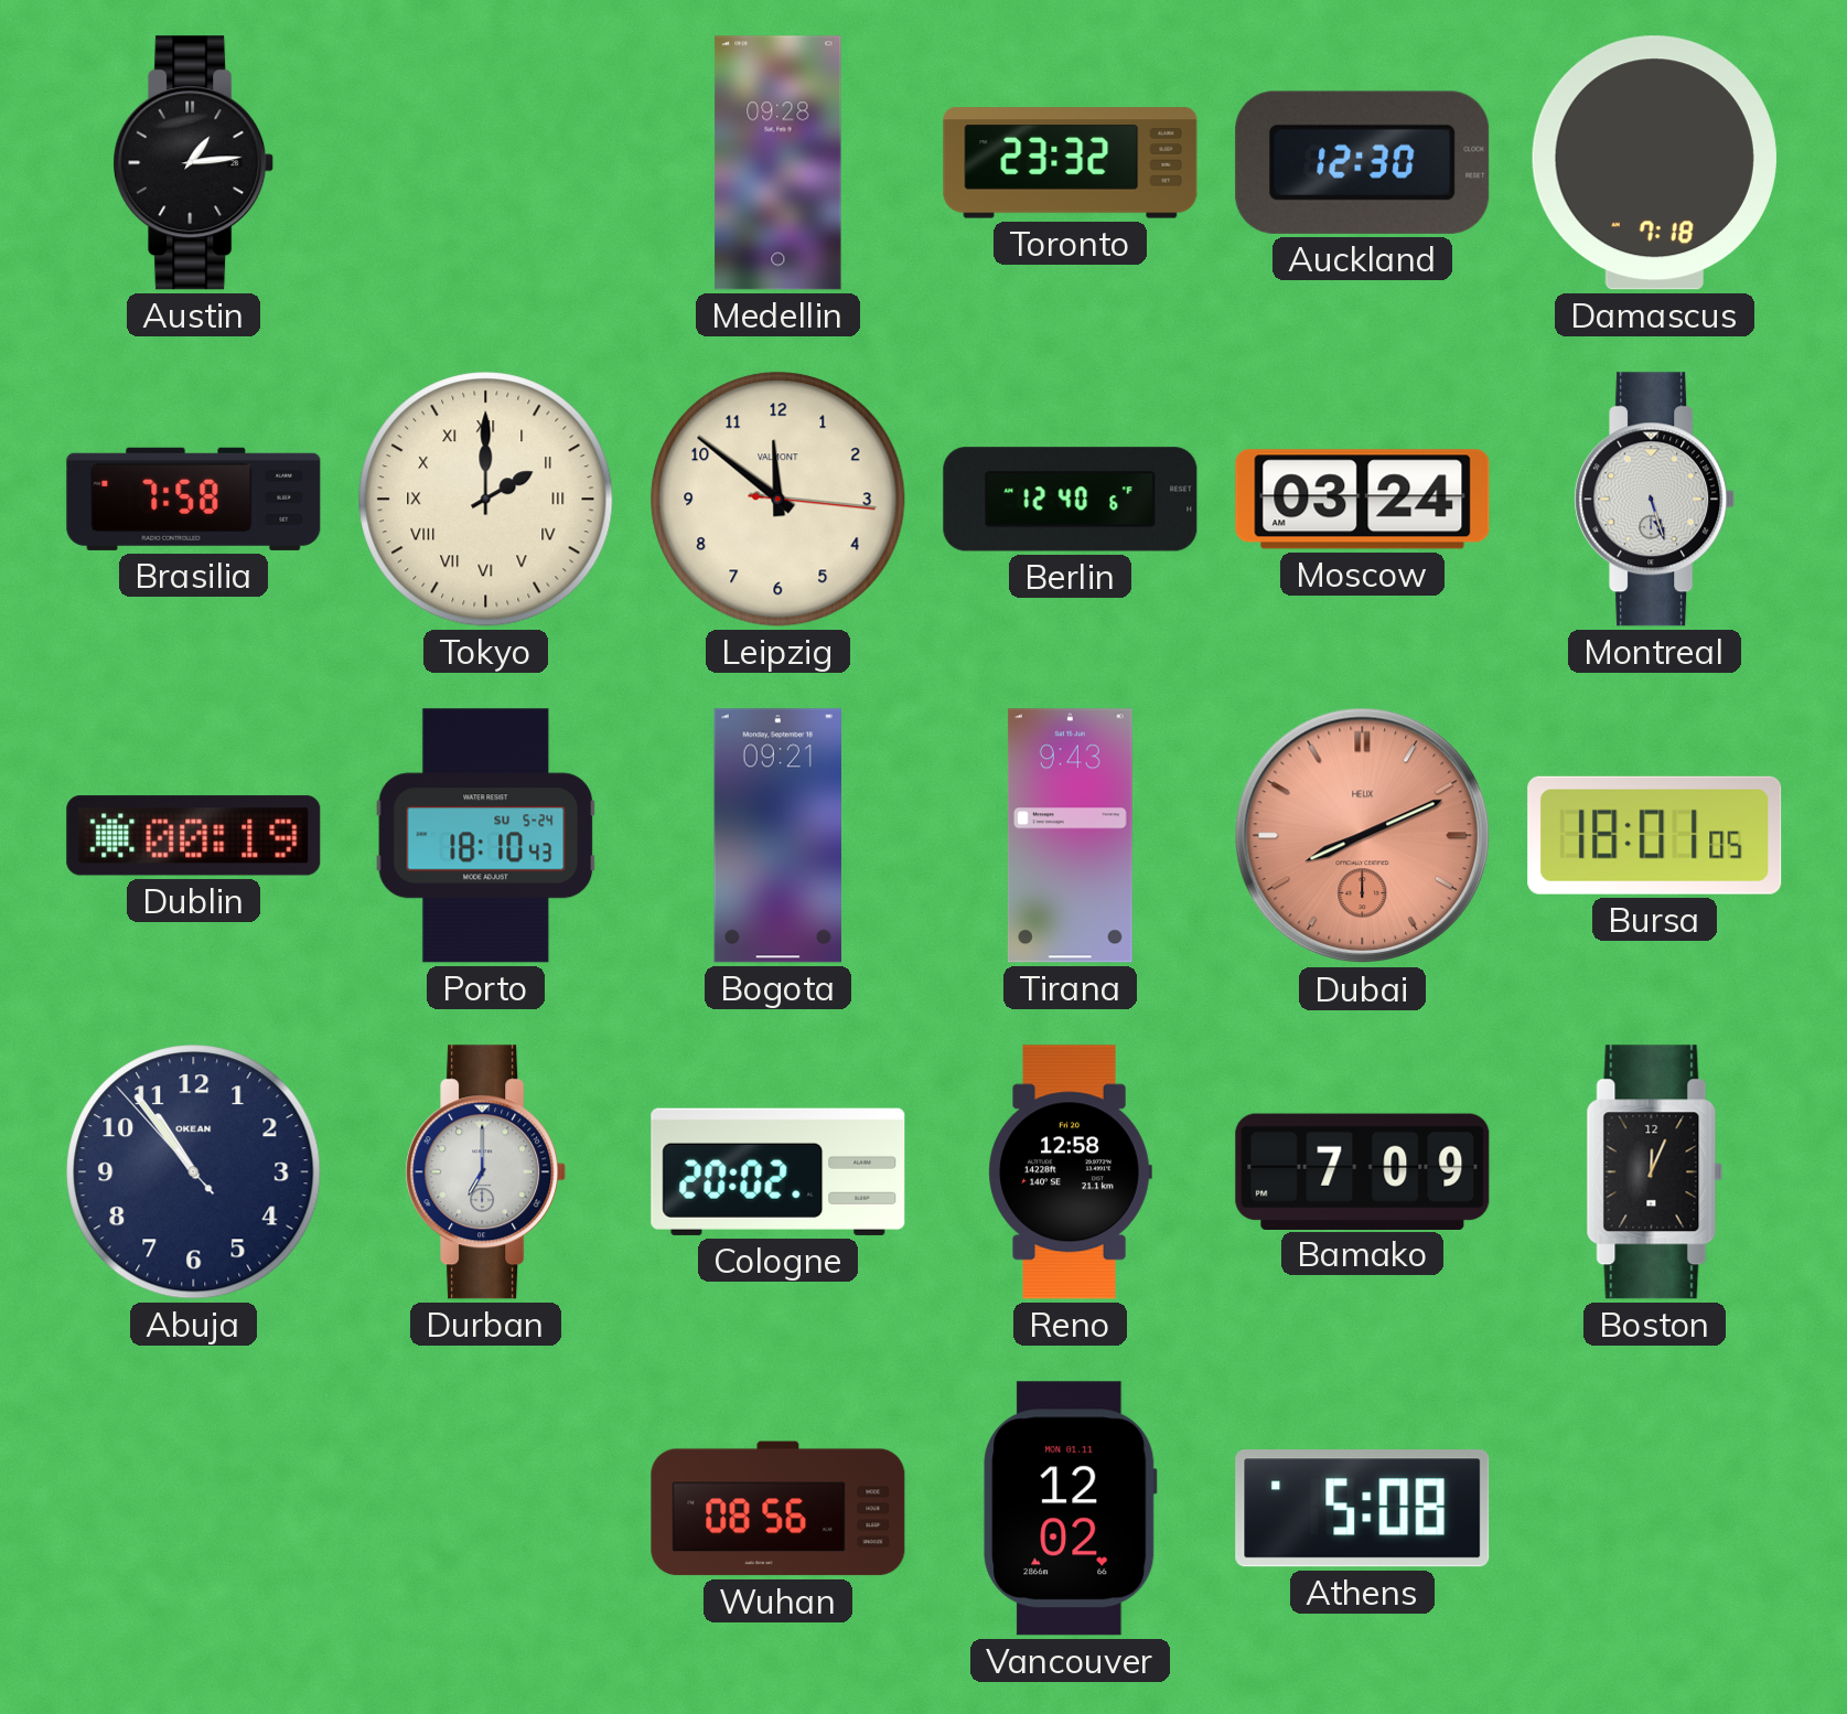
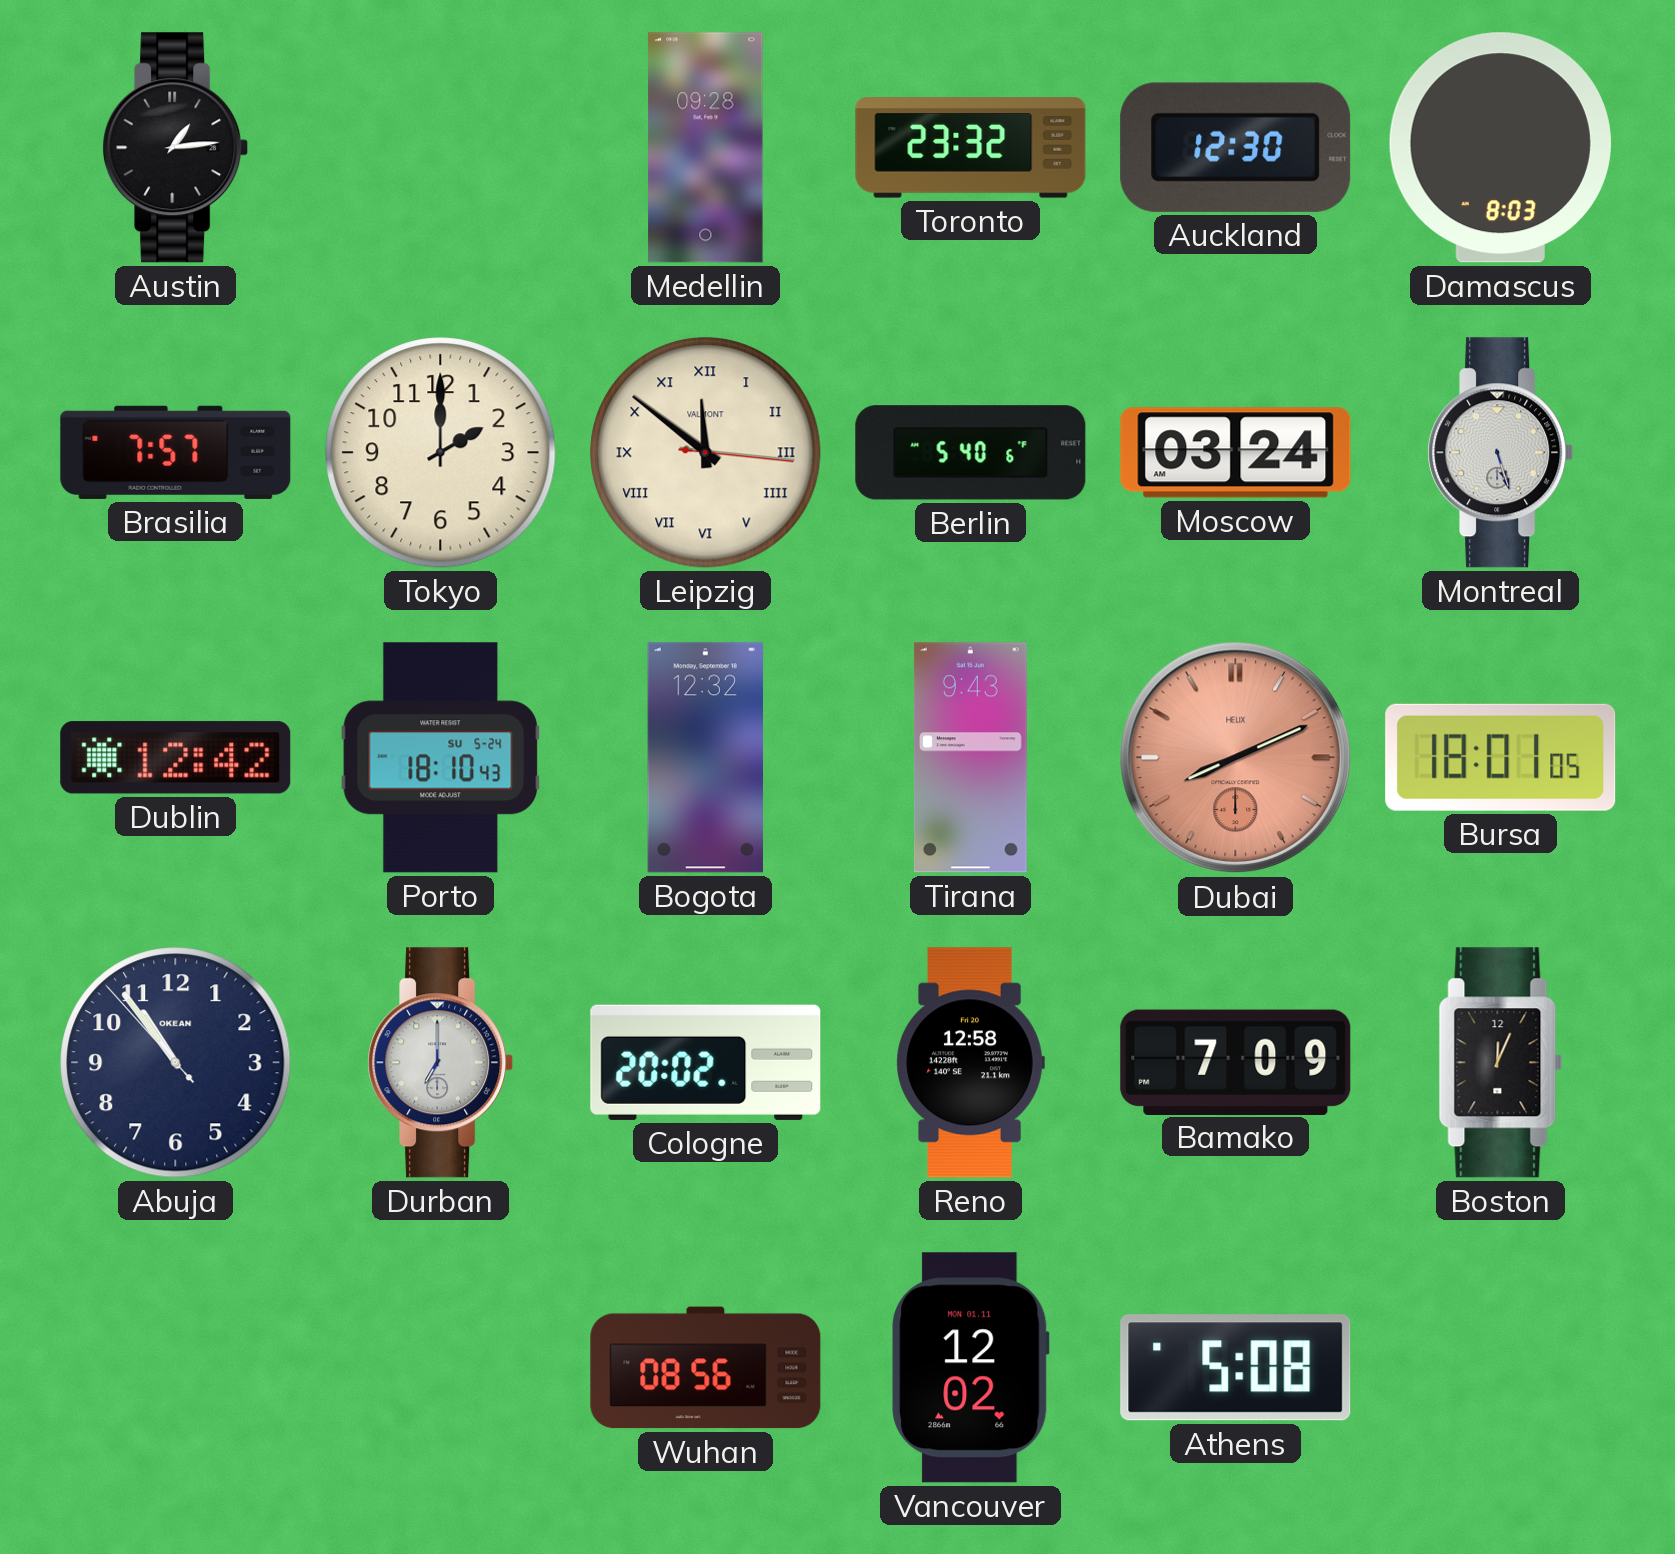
Damascus: 7:18 -> 8:03
Brasilia: 7:58 -> 7:57
Tokyo numerals: Roman -> Arabic
Leipzig numerals: Arabic -> Roman
Berlin: 12:40 -> 5:40
Dublin: 00:19 -> 12:42
Bogota: 09:21 -> 12:32
